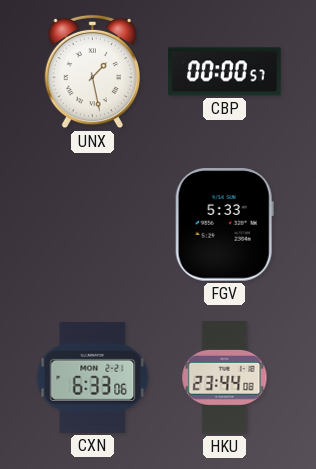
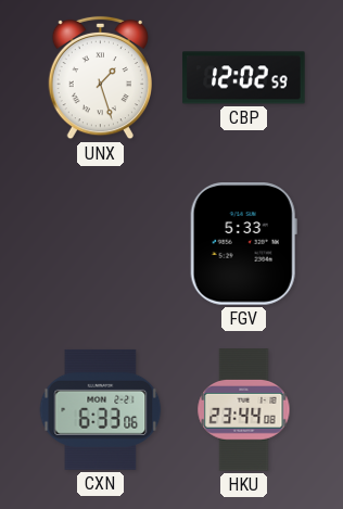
UNX: 1:28 -> 1:27
CBP: 00:00 -> 12:02
